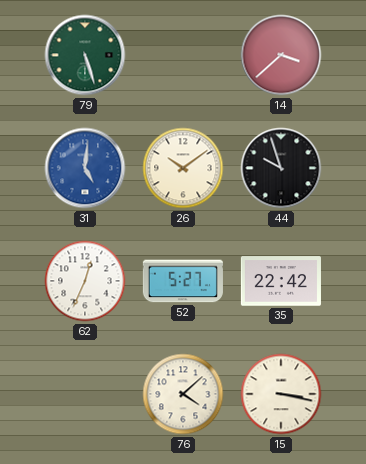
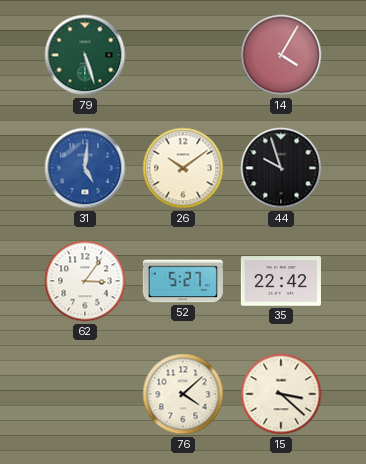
14: 3:38 -> 4:05
62: 12:34 -> 3:06
15: 3:17 -> 3:22
